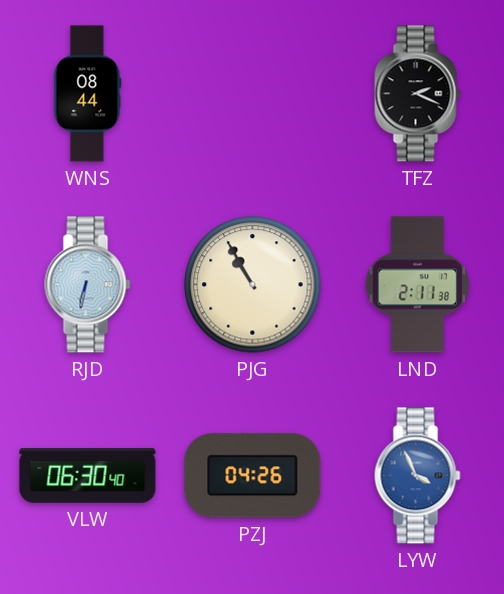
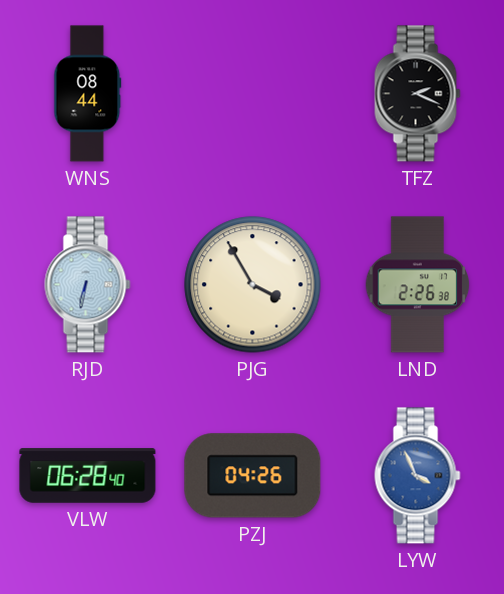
PJG: 10:55 -> 3:55
LND: 2:11 -> 2:26
VLW: 06:30 -> 06:28
